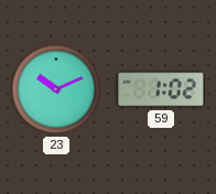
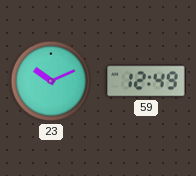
59: 1:02 -> 12:49
